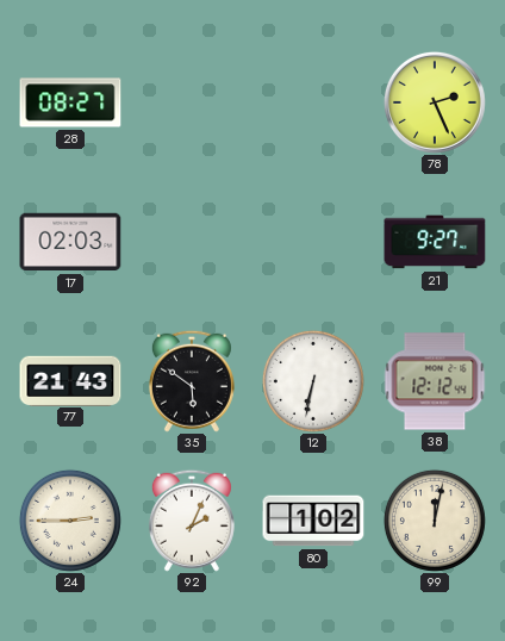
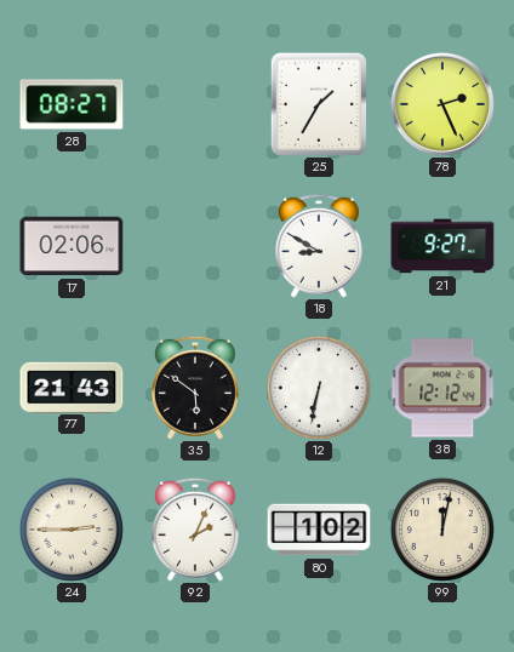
25: none -> 1:35
17: 02:03 -> 02:06
18: none -> 8:50
